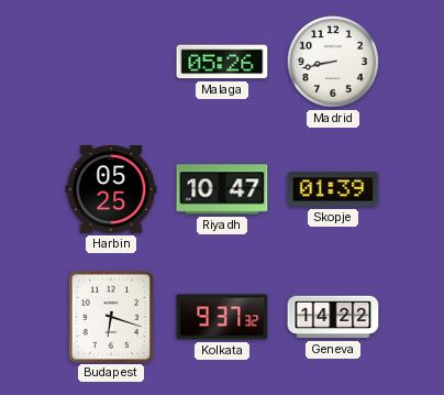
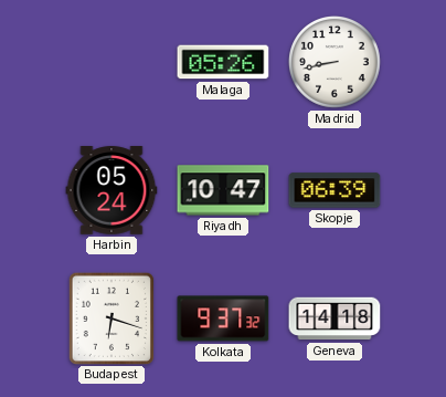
Harbin: 05:25 -> 05:24
Skopje: 01:39 -> 06:39
Geneva: 14:22 -> 14:18
